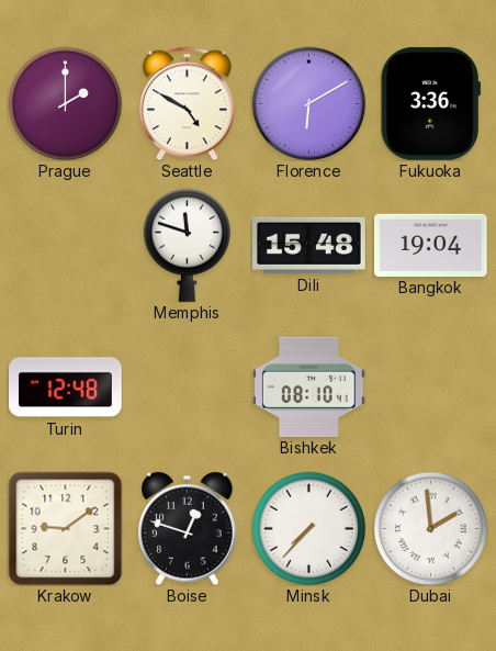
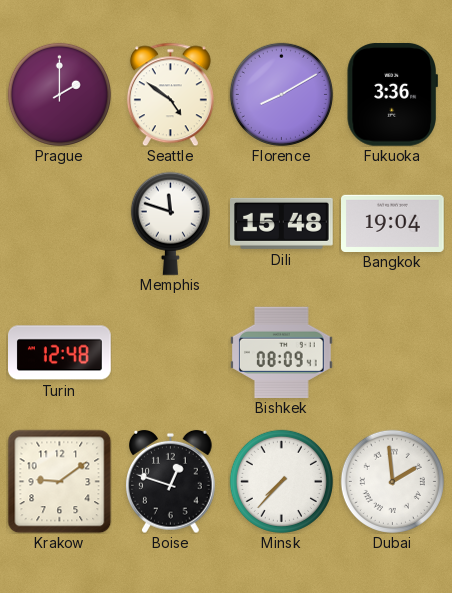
Seattle: 4:50 -> 4:51
Florence: 6:10 -> 8:10
Bishkek: 08:10 -> 08:09
